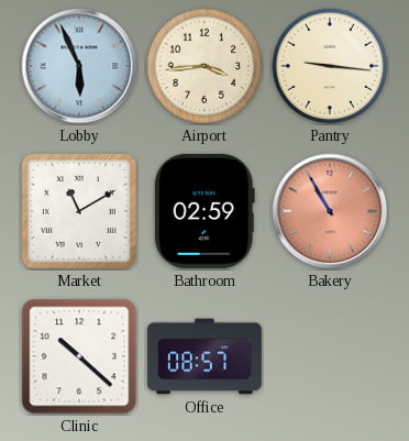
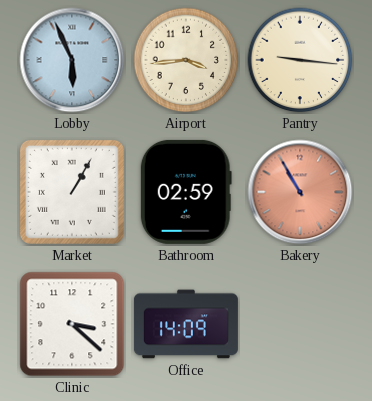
Market: 11:10 -> 1:05
Clinic: 10:22 -> 3:22
Office: 08:57 -> 14:09
